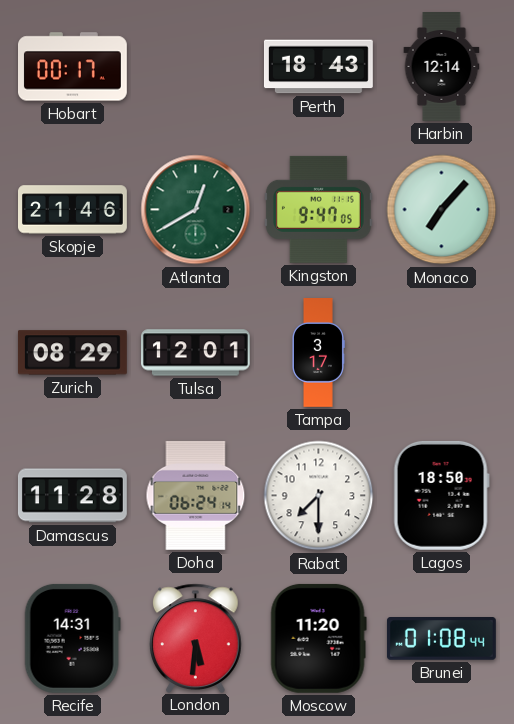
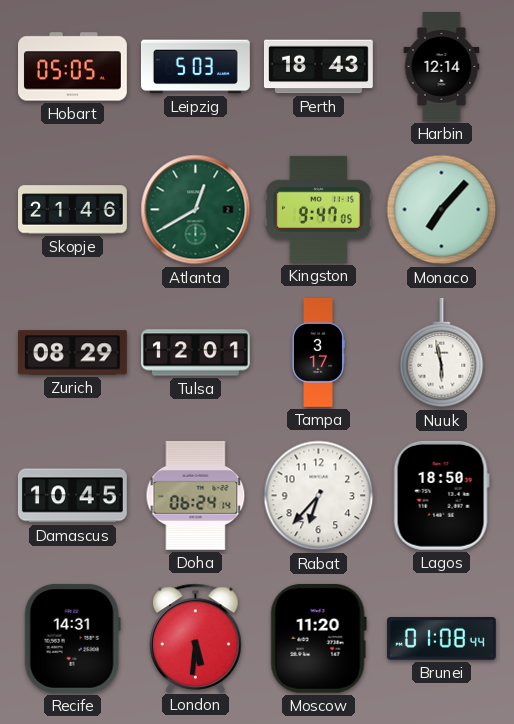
Hobart: 00:17 -> 05:05
Leipzig: none -> 5:03
Nuuk: none -> 5:58
Damascus: 11:28 -> 10:45
Rabat: 7:30 -> 6:37
